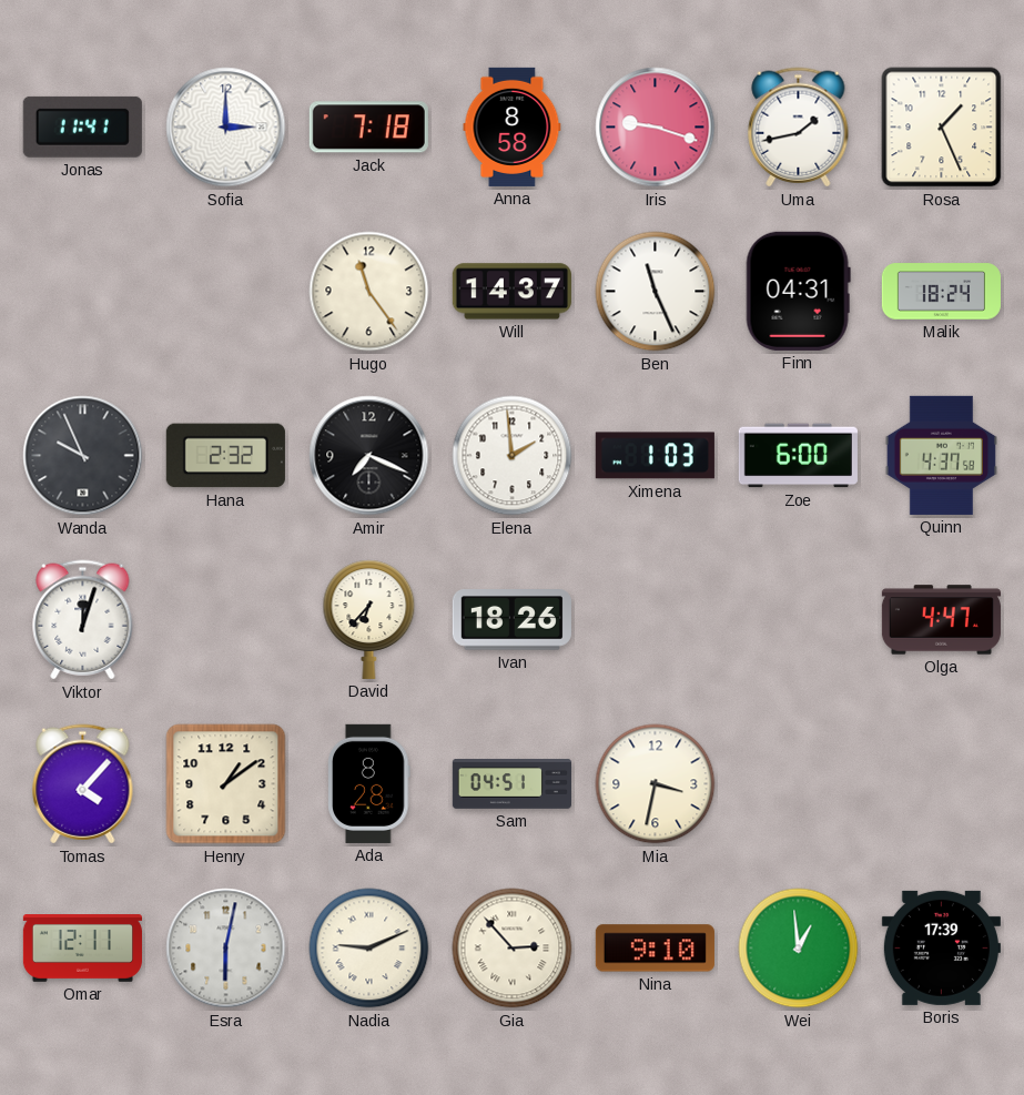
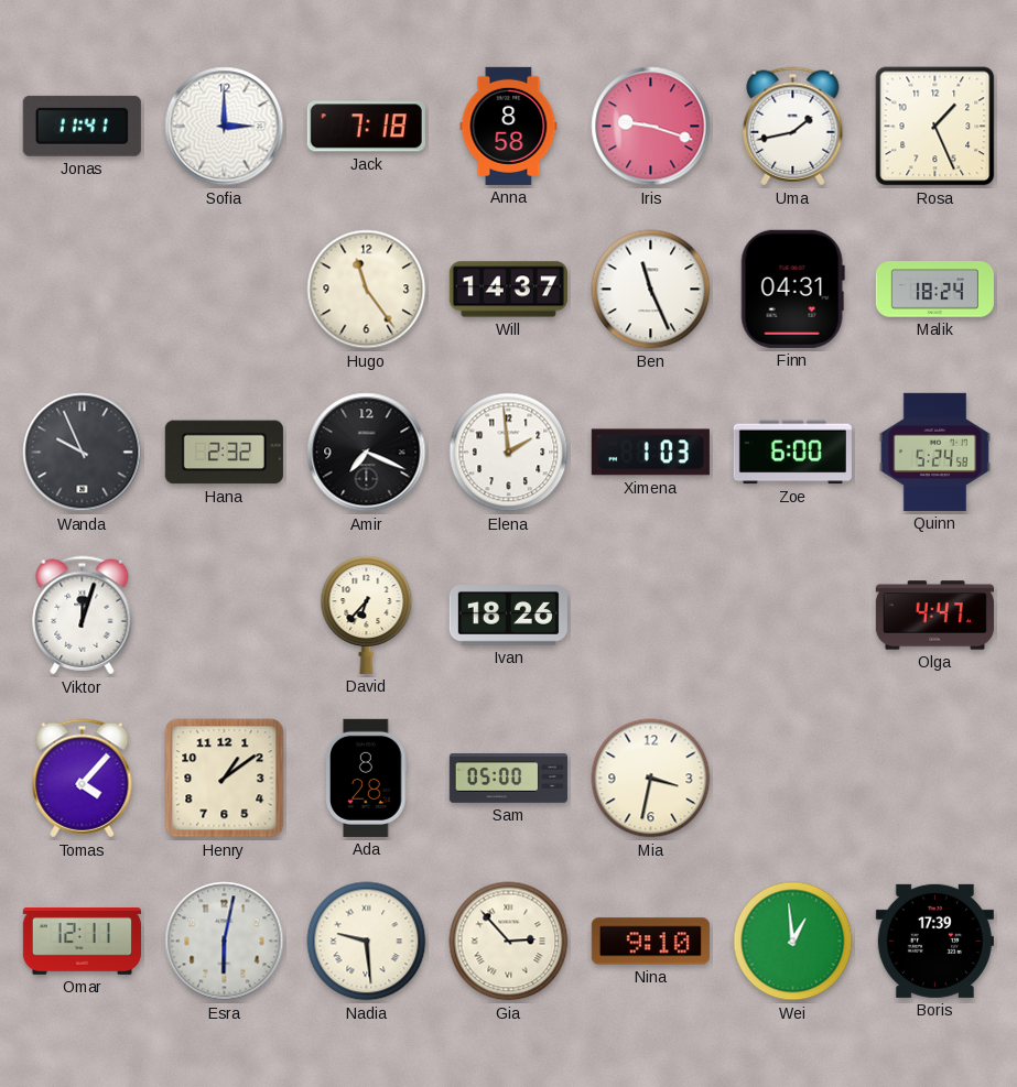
Quinn: 4:37 -> 5:24
Sam: 04:51 -> 05:00
Nadia: 9:11 -> 9:29
